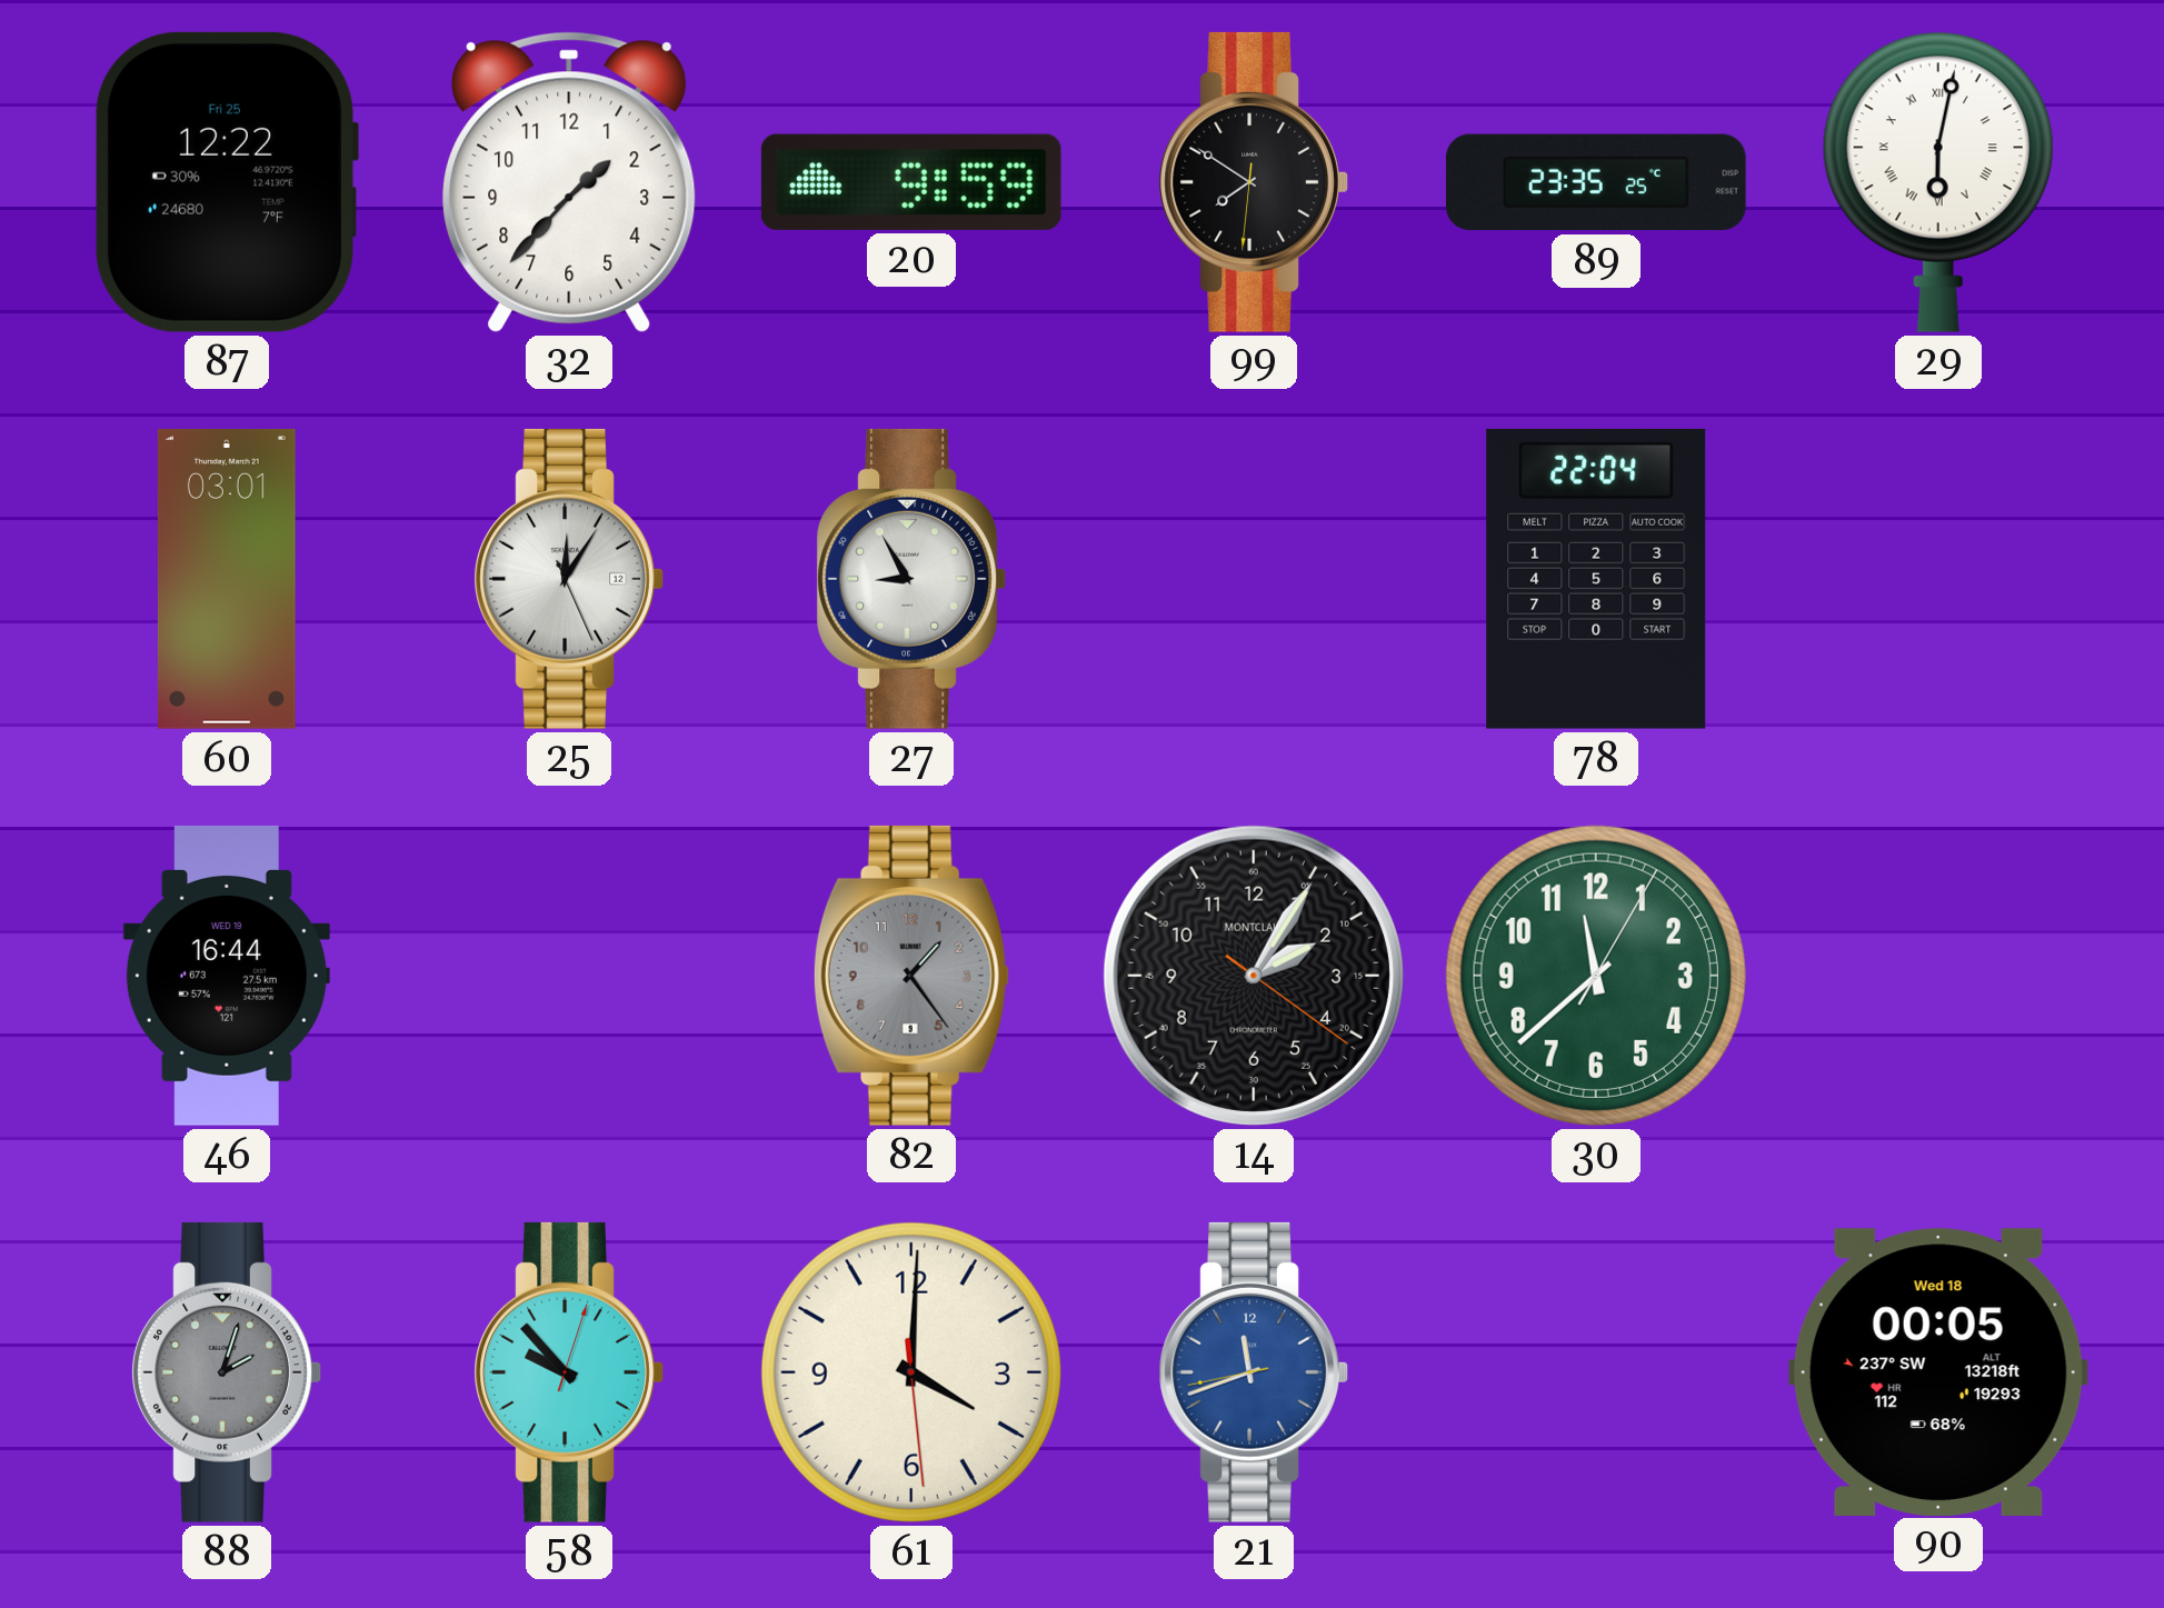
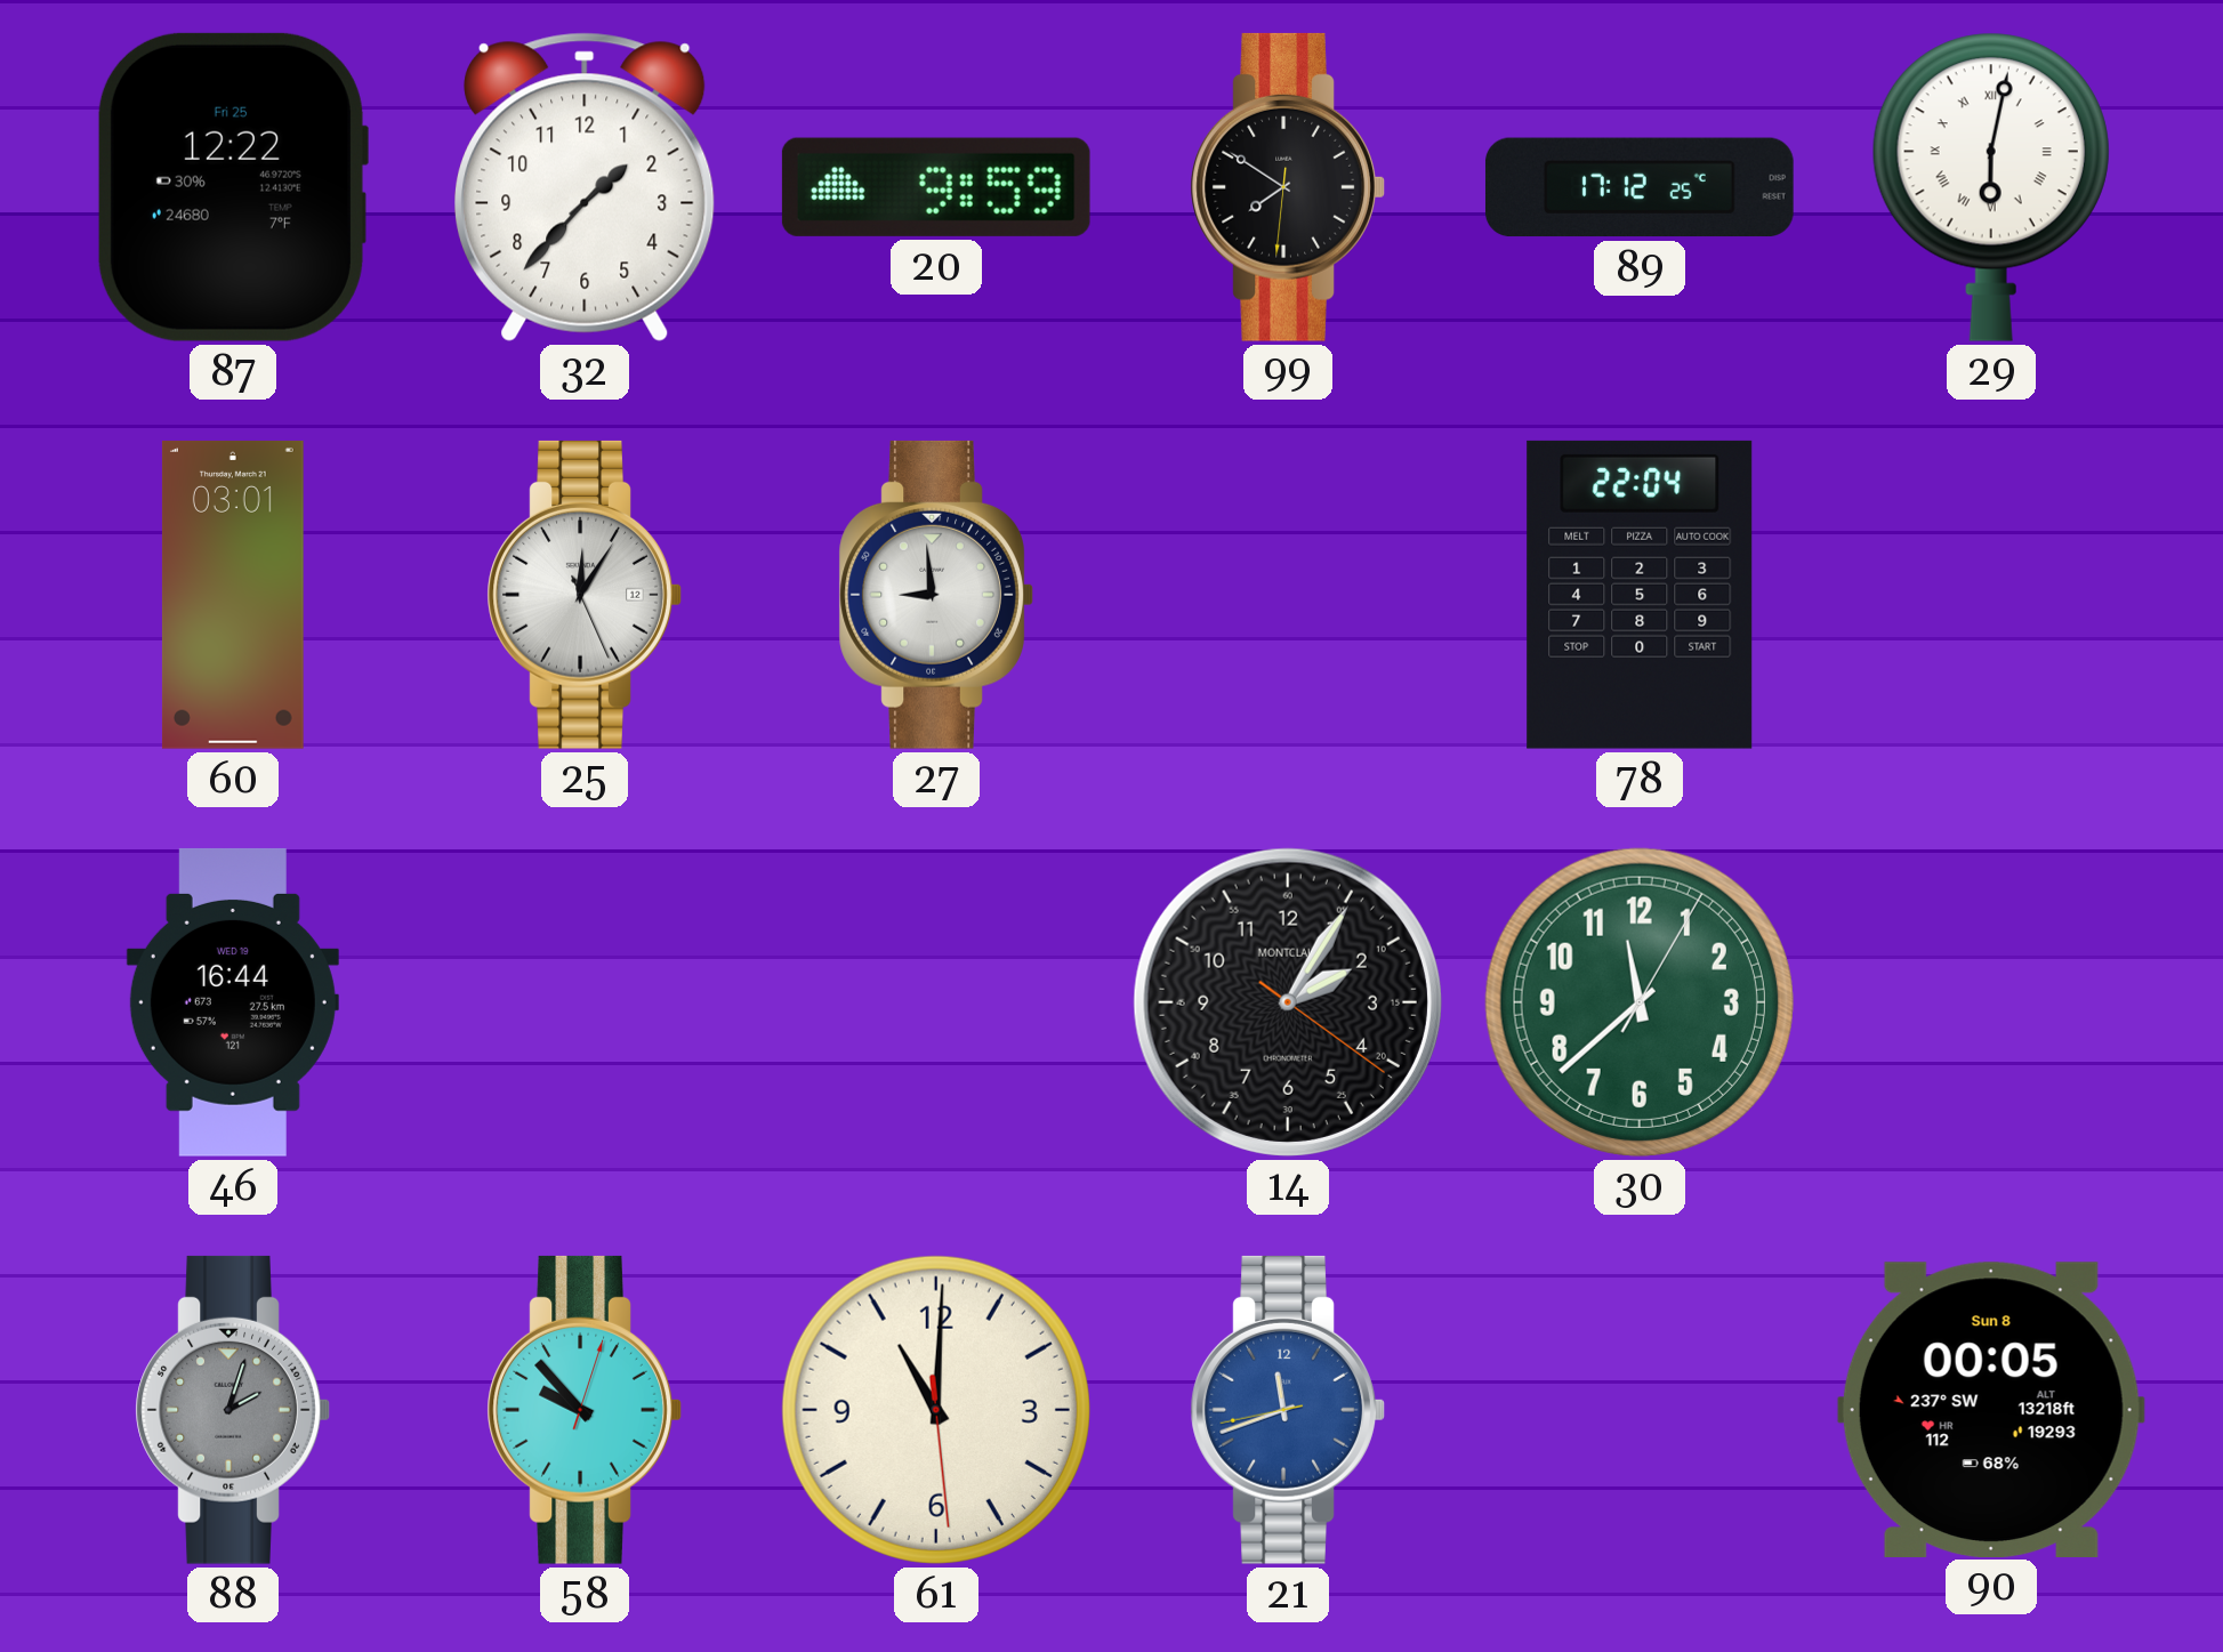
89: 23:35 -> 17:12
27: 8:55 -> 8:59
82: 1:24 -> none
61: 4:00 -> 11:00
90 date: Wed 18 -> Sun 8
